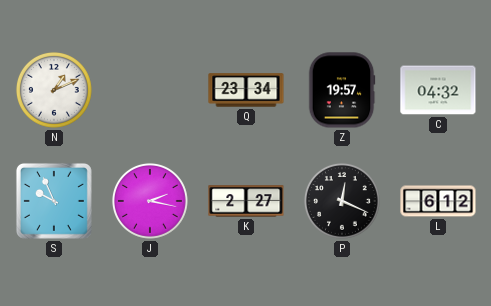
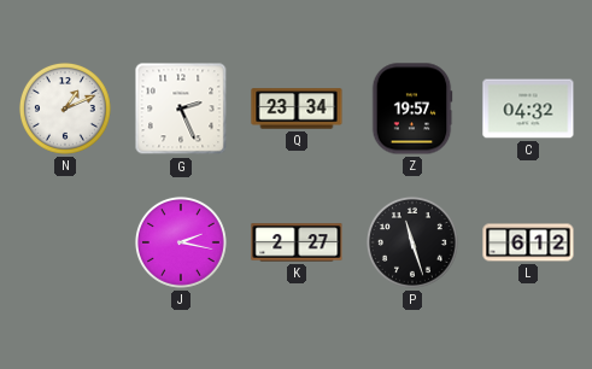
G: none -> 2:26
S: 9:56 -> none
P: 12:19 -> 11:27
